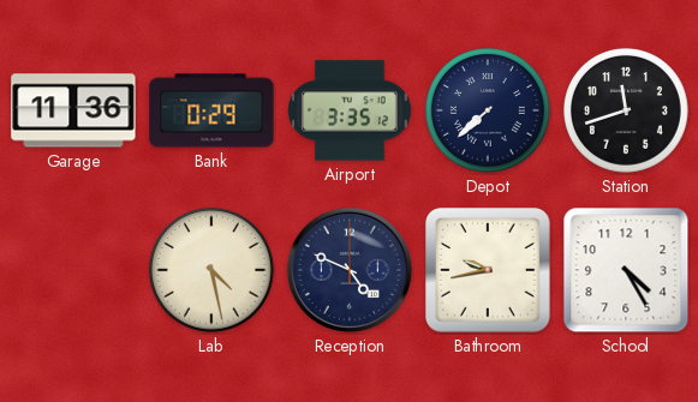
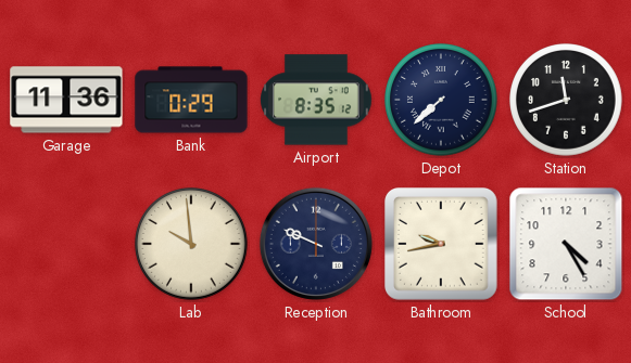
Airport: 3:35 -> 8:35
Lab: 4:28 -> 9:59
Reception: 4:49 -> 9:49
